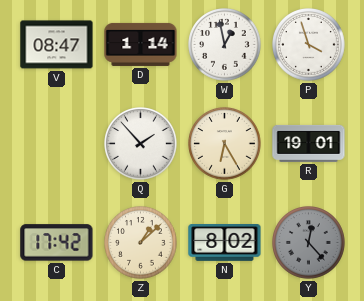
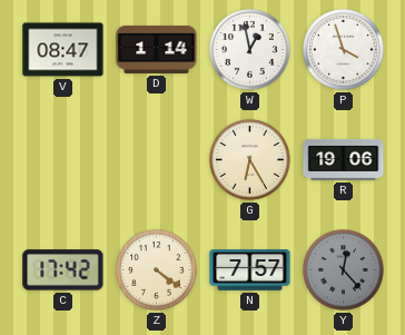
Q: 1:53 -> none
R: 19:01 -> 19:06
Z: 1:08 -> 4:21
N: 8:02 -> 7:57
